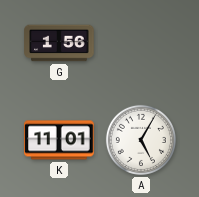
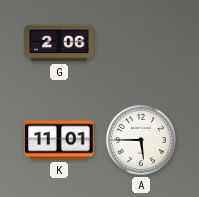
G: 1:56 -> 2:06
A: 5:05 -> 5:45
